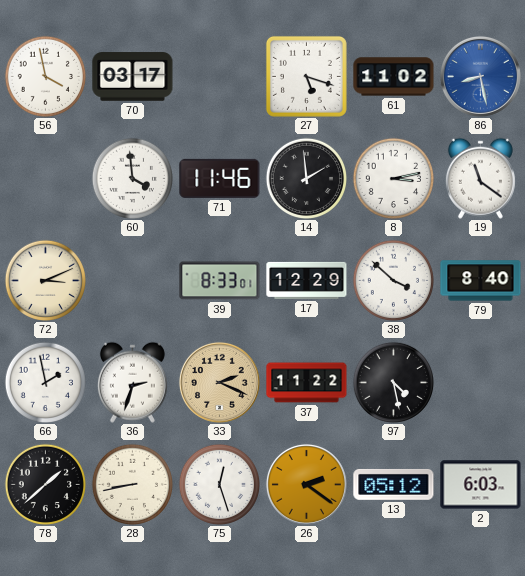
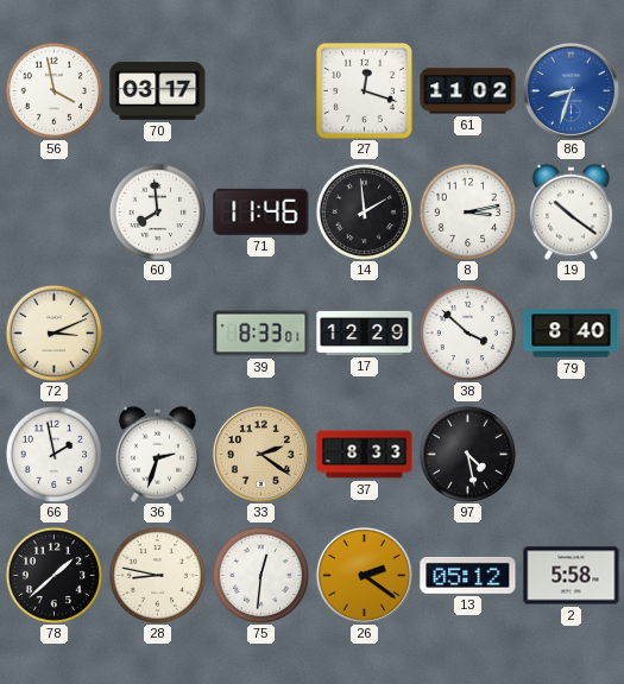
27: 5:18 -> 12:18
86: 8:28 -> 8:33
60: 3:59 -> 7:59
19: 11:21 -> 10:21
33: 2:19 -> 2:21
37: 11:22 -> 8:33
28: 8:43 -> 8:47
75: 12:27 -> 12:31
2: 6:03 -> 5:58
